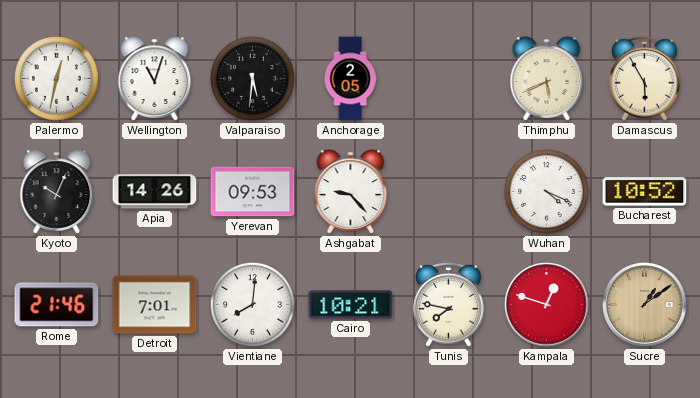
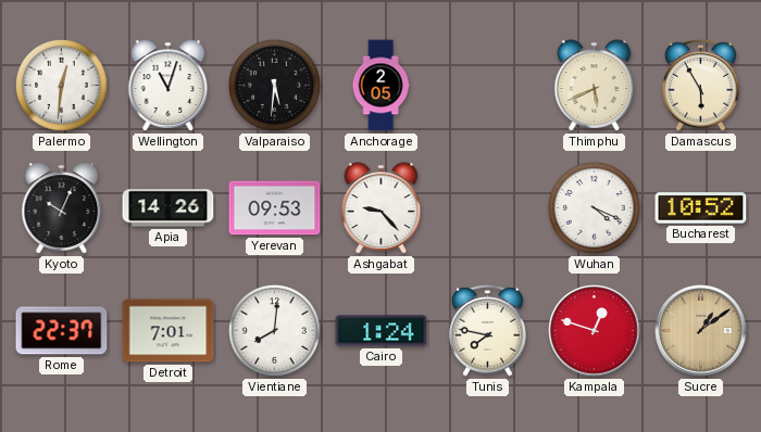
Palermo: 12:32 -> 12:31
Rome: 21:46 -> 22:37
Cairo: 10:21 -> 1:24
